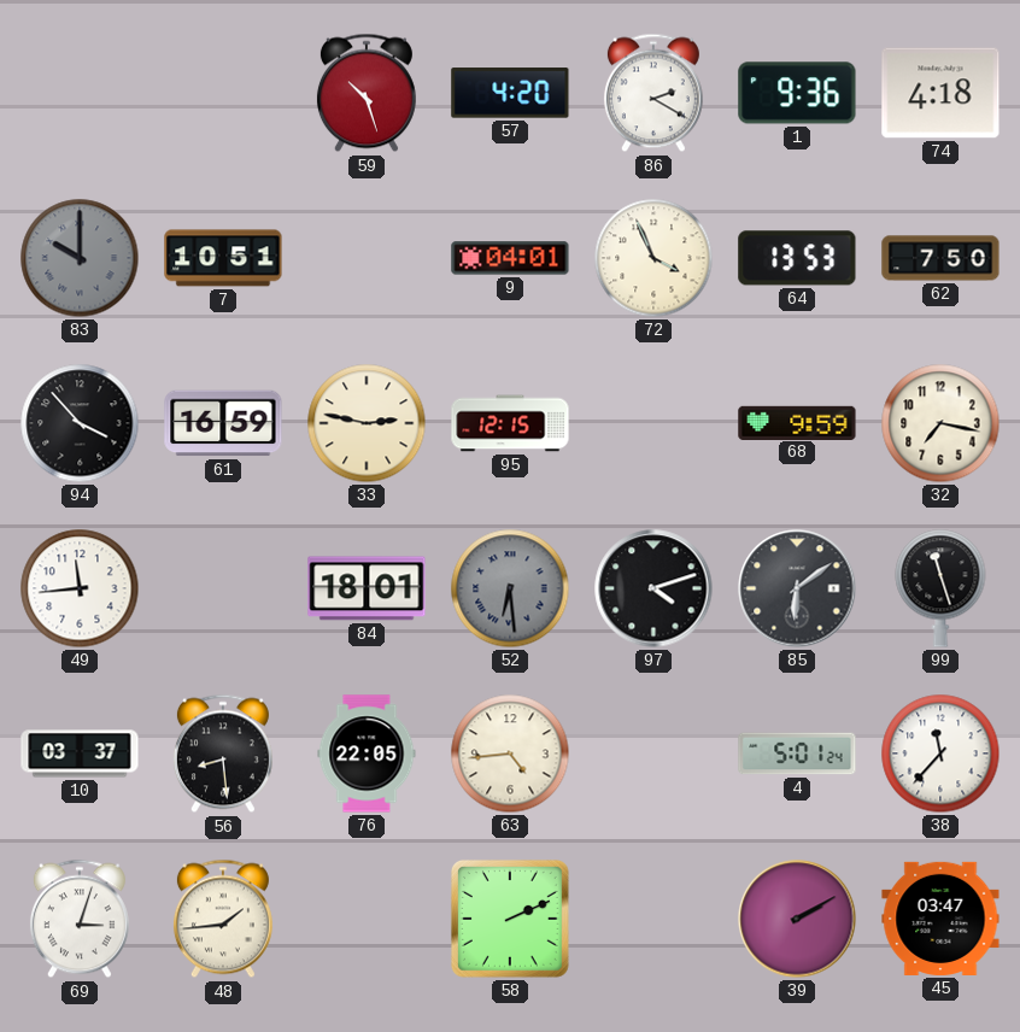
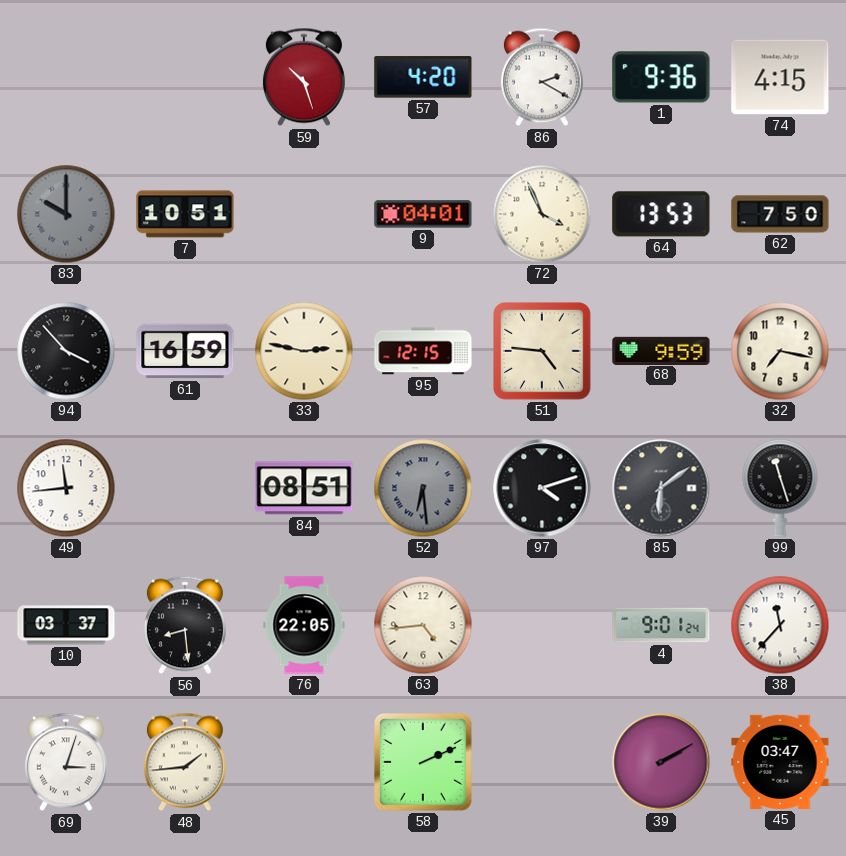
74: 4:18 -> 4:15
51: none -> 4:46
84: 18:01 -> 08:51
4: 5:01 -> 9:01
